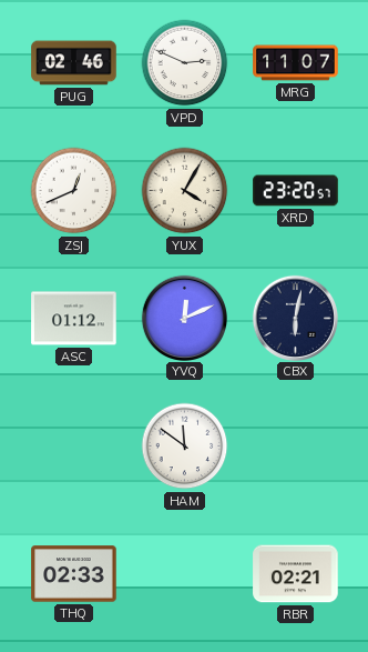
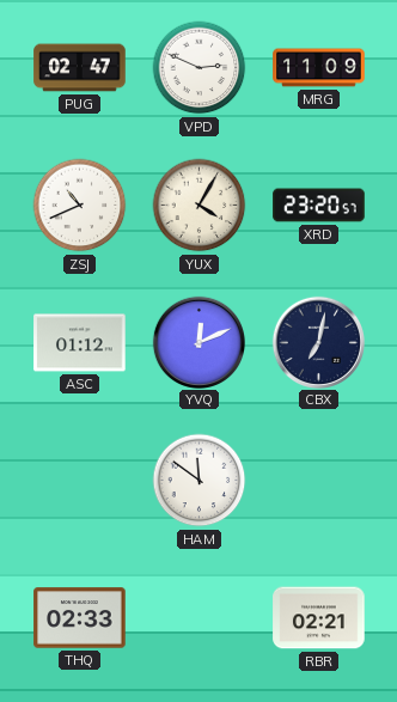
PUG: 02:46 -> 02:47
MRG: 11:07 -> 11:09
ZSJ: 12:41 -> 10:41
CBX: 6:02 -> 7:02
